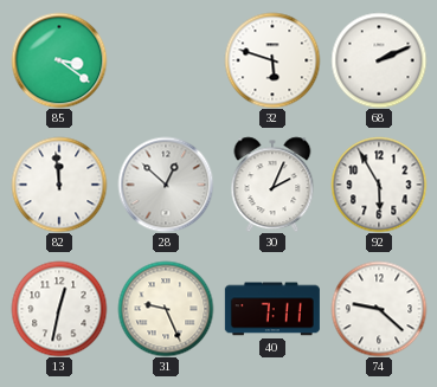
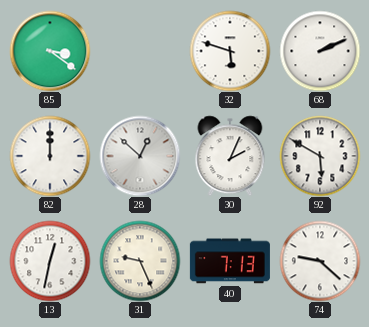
82: 11:59 -> 12:00
92: 5:55 -> 5:50
40: 7:11 -> 7:13
